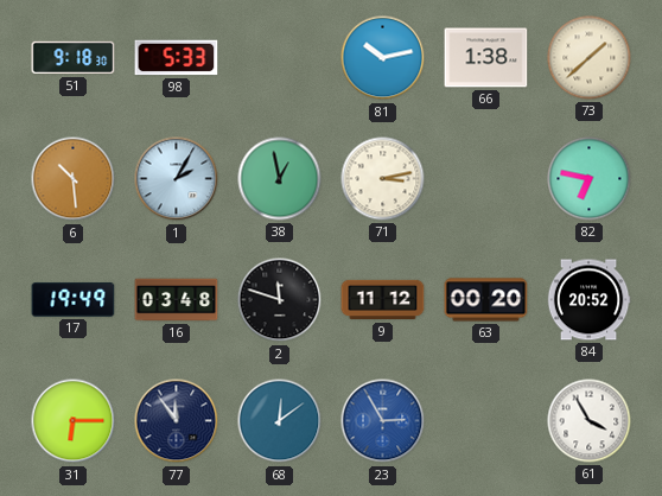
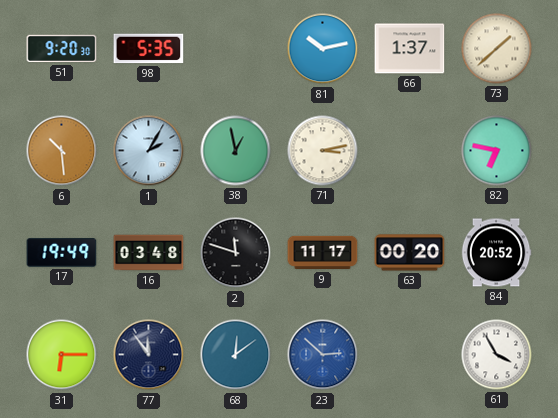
51: 9:18 -> 9:20
98: 5:33 -> 5:35
66: 1:38 -> 1:37
9: 11:12 -> 11:17
23: 2:55 -> 2:52
